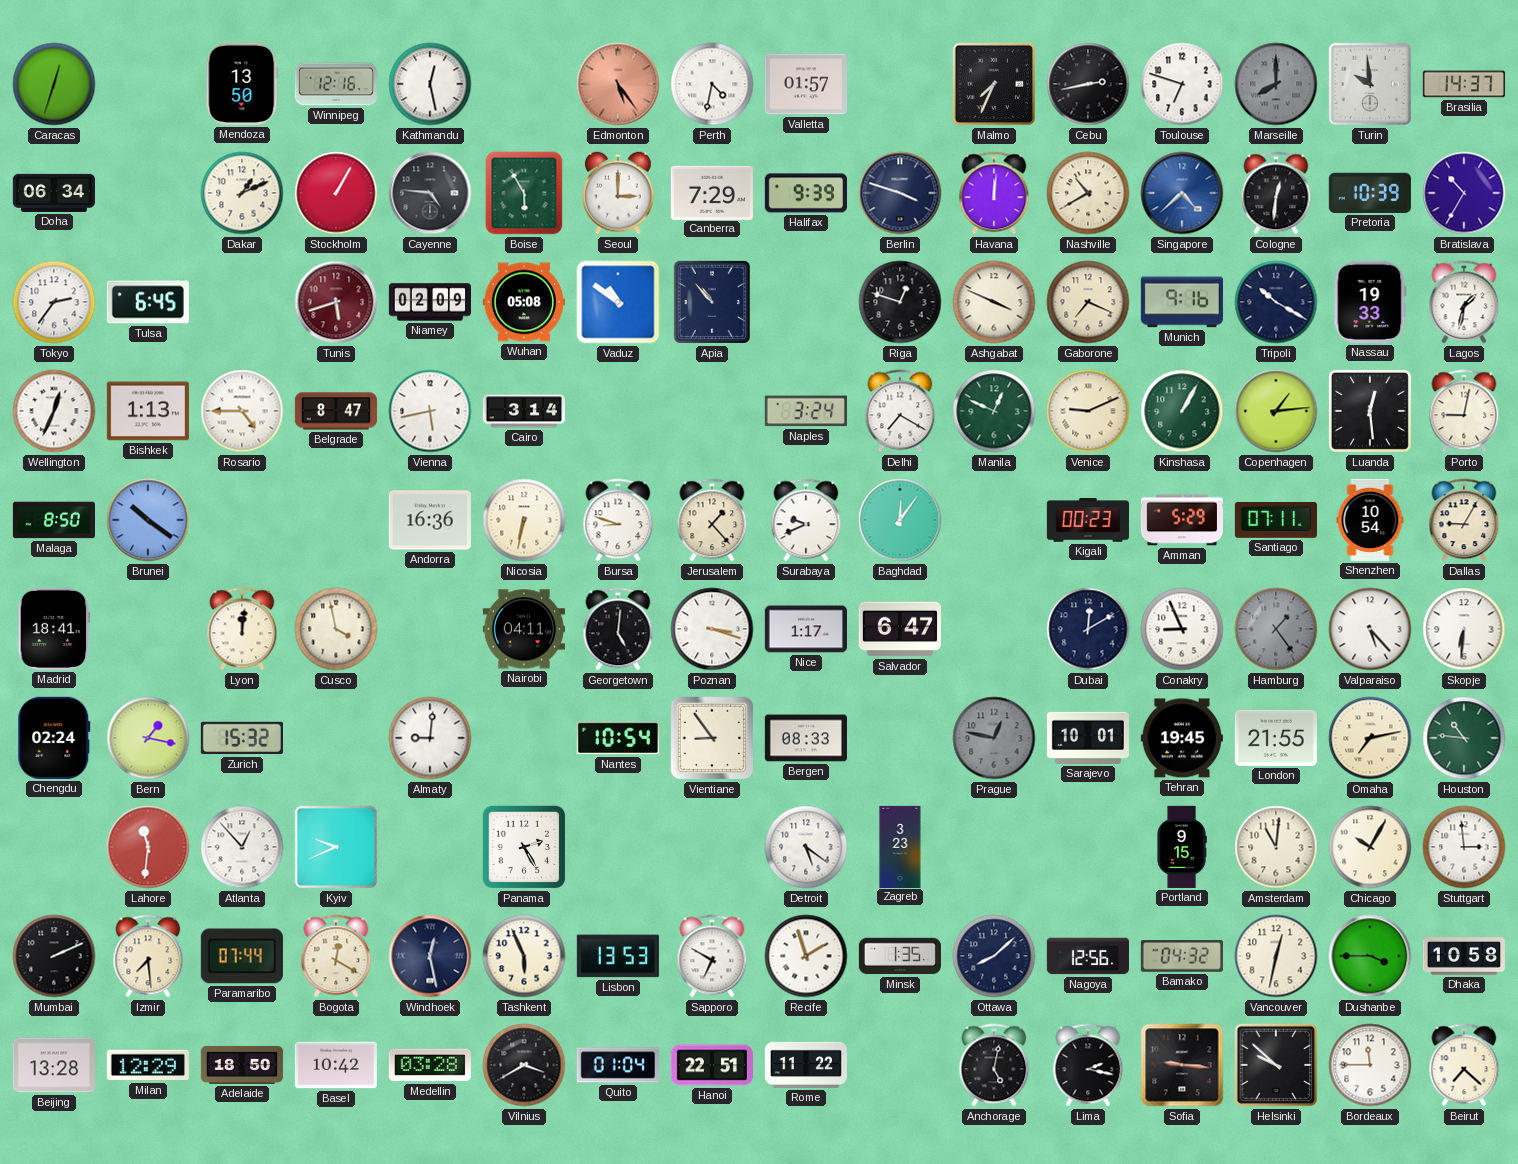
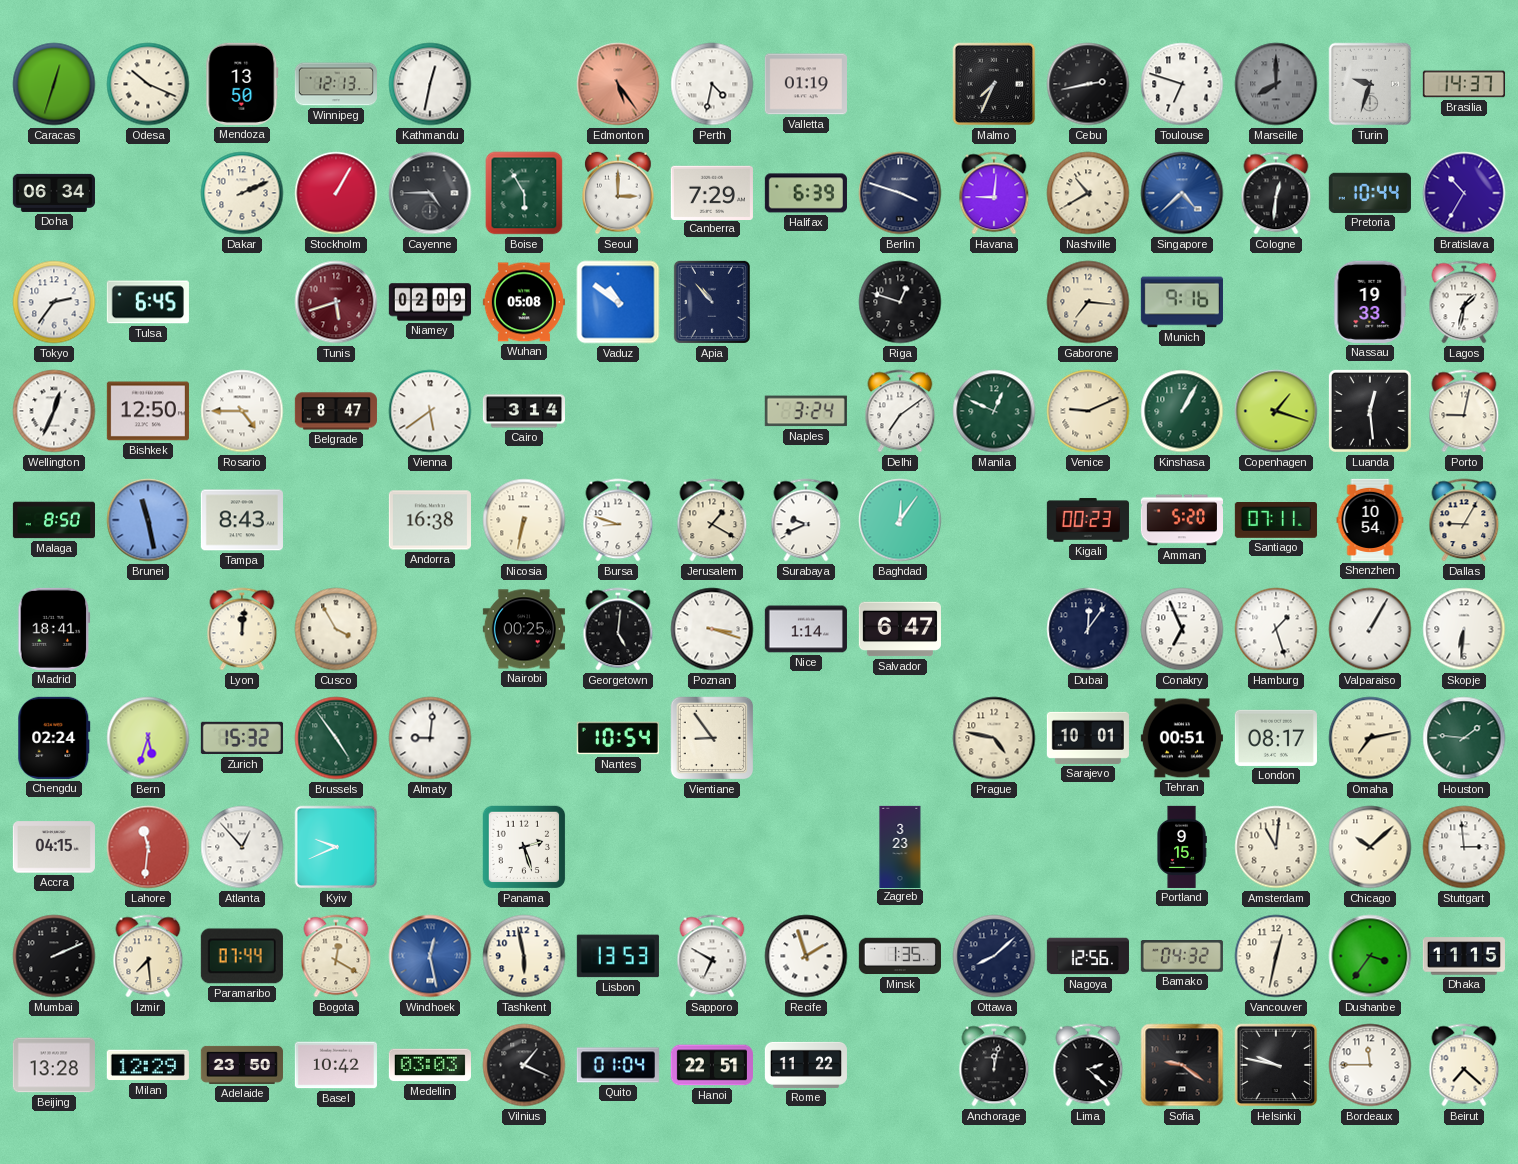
Odesa: none -> 10:19
Winnipeg: 12:16 -> 12:13
Kathmandu: 12:28 -> 12:32
Valletta: 01:57 -> 01:19
Turin: 9:59 -> 9:33
Dakar: 1:11 -> 2:11
Cayenne: 4:46 -> 4:45
Halifax: 9:39 -> 6:39
Havana: 12:01 -> 9:01
Pretoria: 10:39 -> 10:44
Ashgabat: 3:49 -> none
Gaborone: 7:19 -> 7:16
Tripoli: 10:20 -> none
Bishkek: 1:13 -> 12:50
Vienna: 5:43 -> 5:39
Delhi: 7:20 -> 7:09
Copenhagen: 1:14 -> 1:18
Brunei: 10:21 -> 11:28
Tampa: none -> 8:43
Andorra: 16:36 -> 16:38
Jerusalem: 1:23 -> 1:20
Amman: 5:29 -> 5:20
Cusco: 3:58 -> 3:55
Nairobi: 04:11 -> 00:25
Nice: 1:17 -> 1:14
Dubai: 12:10 -> 12:06
Conakry: 8:56 -> 6:56
Hamburg: 1:24 -> 1:27
Hamburg dial: grey -> white
Valparaiso: 5:23 -> 1:05
Bern: 1:17 -> 5:33
Brussels: none -> 4:54
Bergen: 08:33 -> none
Prague: 12:47 -> 4:47
Prague dial: grey -> cream
Tehran: 19:45 -> 00:51
London: 21:55 -> 08:17
Houston: 10:46 -> 1:46
Accra: none -> 04:15
Panama: 2:25 -> 2:27
Detroit: 5:21 -> none
Chicago: 10:05 -> 10:08
Windhoek dial: navy -> blue
Tashkent: 5:56 -> 5:58
Dushanbe: 3:45 -> 3:36
Dhaka: 10:58 -> 11:15
Adelaide: 18:50 -> 23:50
Medellin: 03:28 -> 03:03
Vilnius: 3:40 -> 1:19
Anchorage: 5:02 -> 12:02
Lima: 2:17 -> 2:22
Sofia: 9:16 -> 9:21
Helsinki: 9:52 -> 9:47
